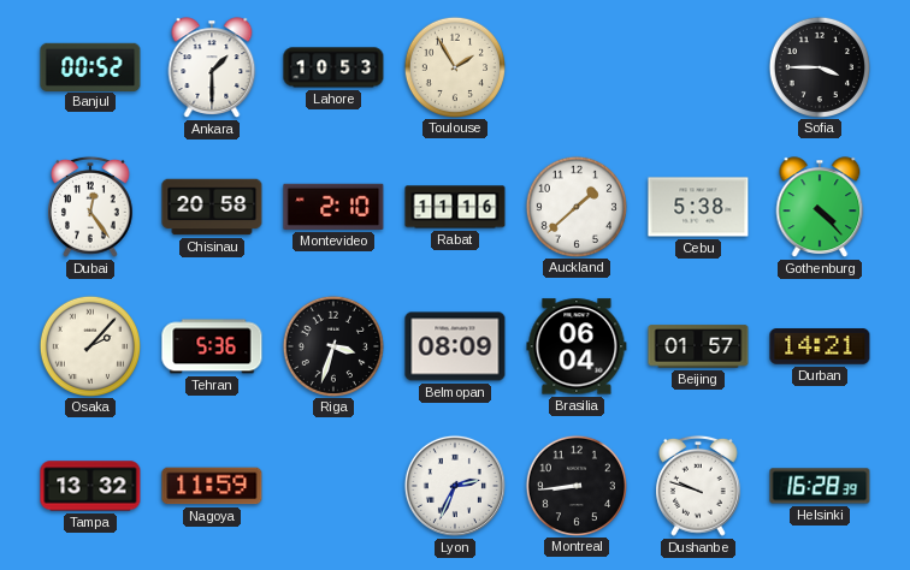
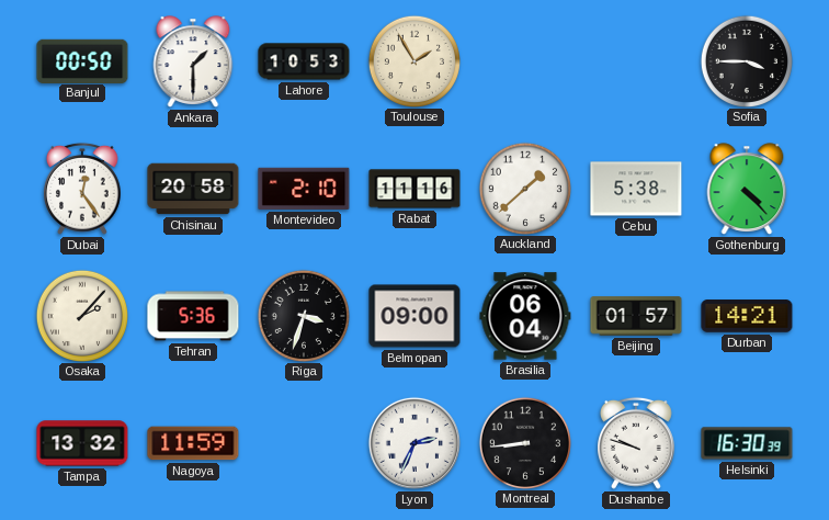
Banjul: 00:52 -> 00:50
Belmopan: 08:09 -> 09:00
Helsinki: 16:28 -> 16:30
